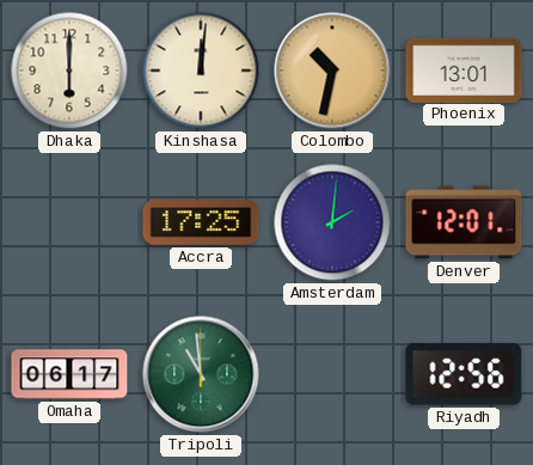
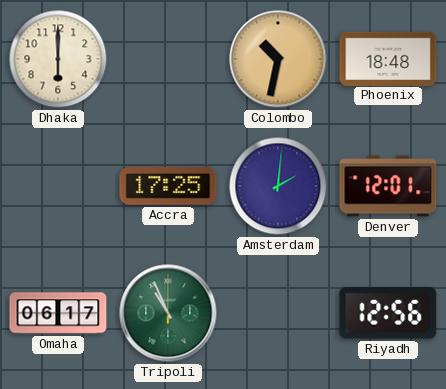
Kinshasa: 12:01 -> none
Phoenix: 13:01 -> 18:48
Tripoli: 10:59 -> 10:56
